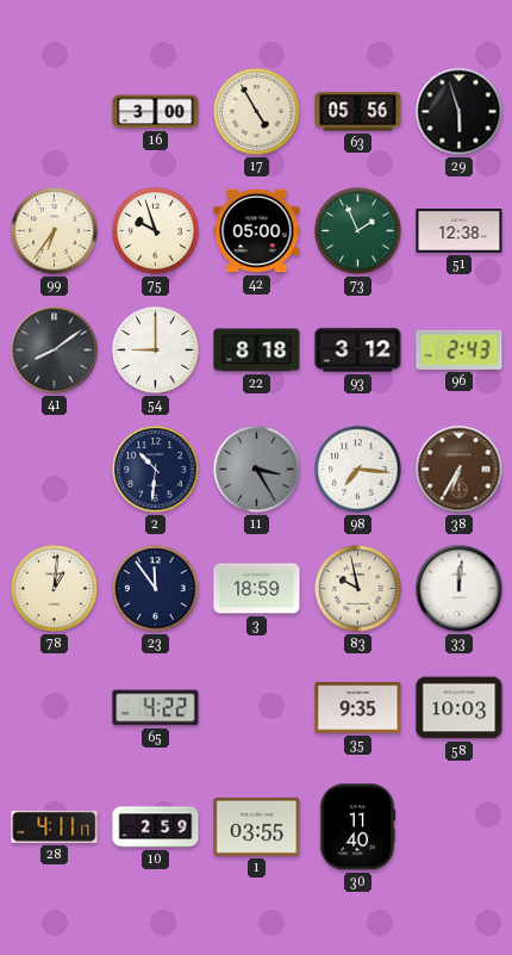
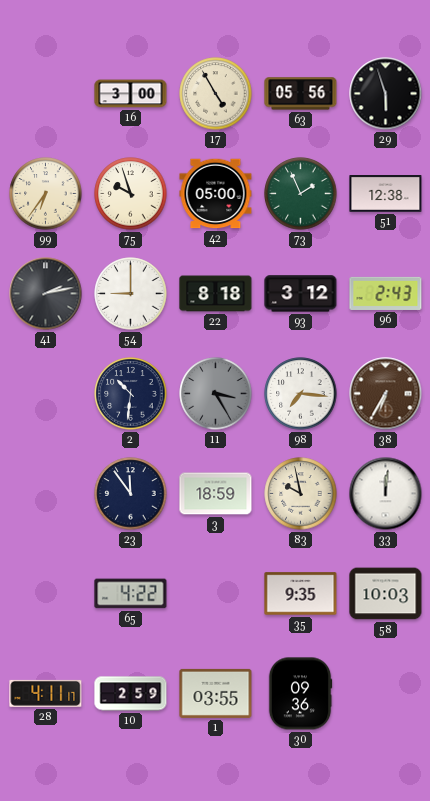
41: 8:09 -> 2:13
78: 1:01 -> none
30: 11:40 -> 09:36
